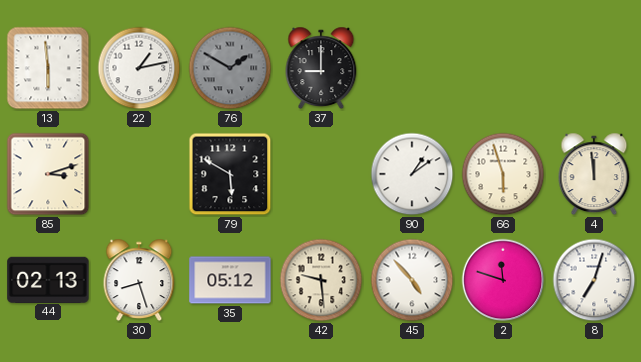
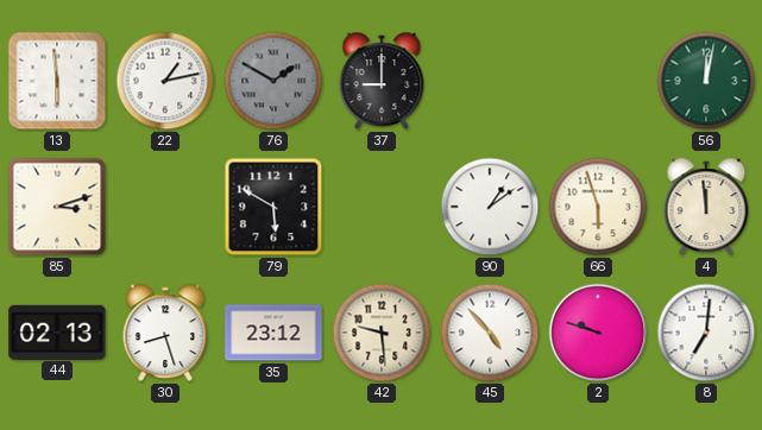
56: none -> 12:02
35: 05:12 -> 23:12
2: 11:48 -> 9:48
8: 7:03 -> 7:01
